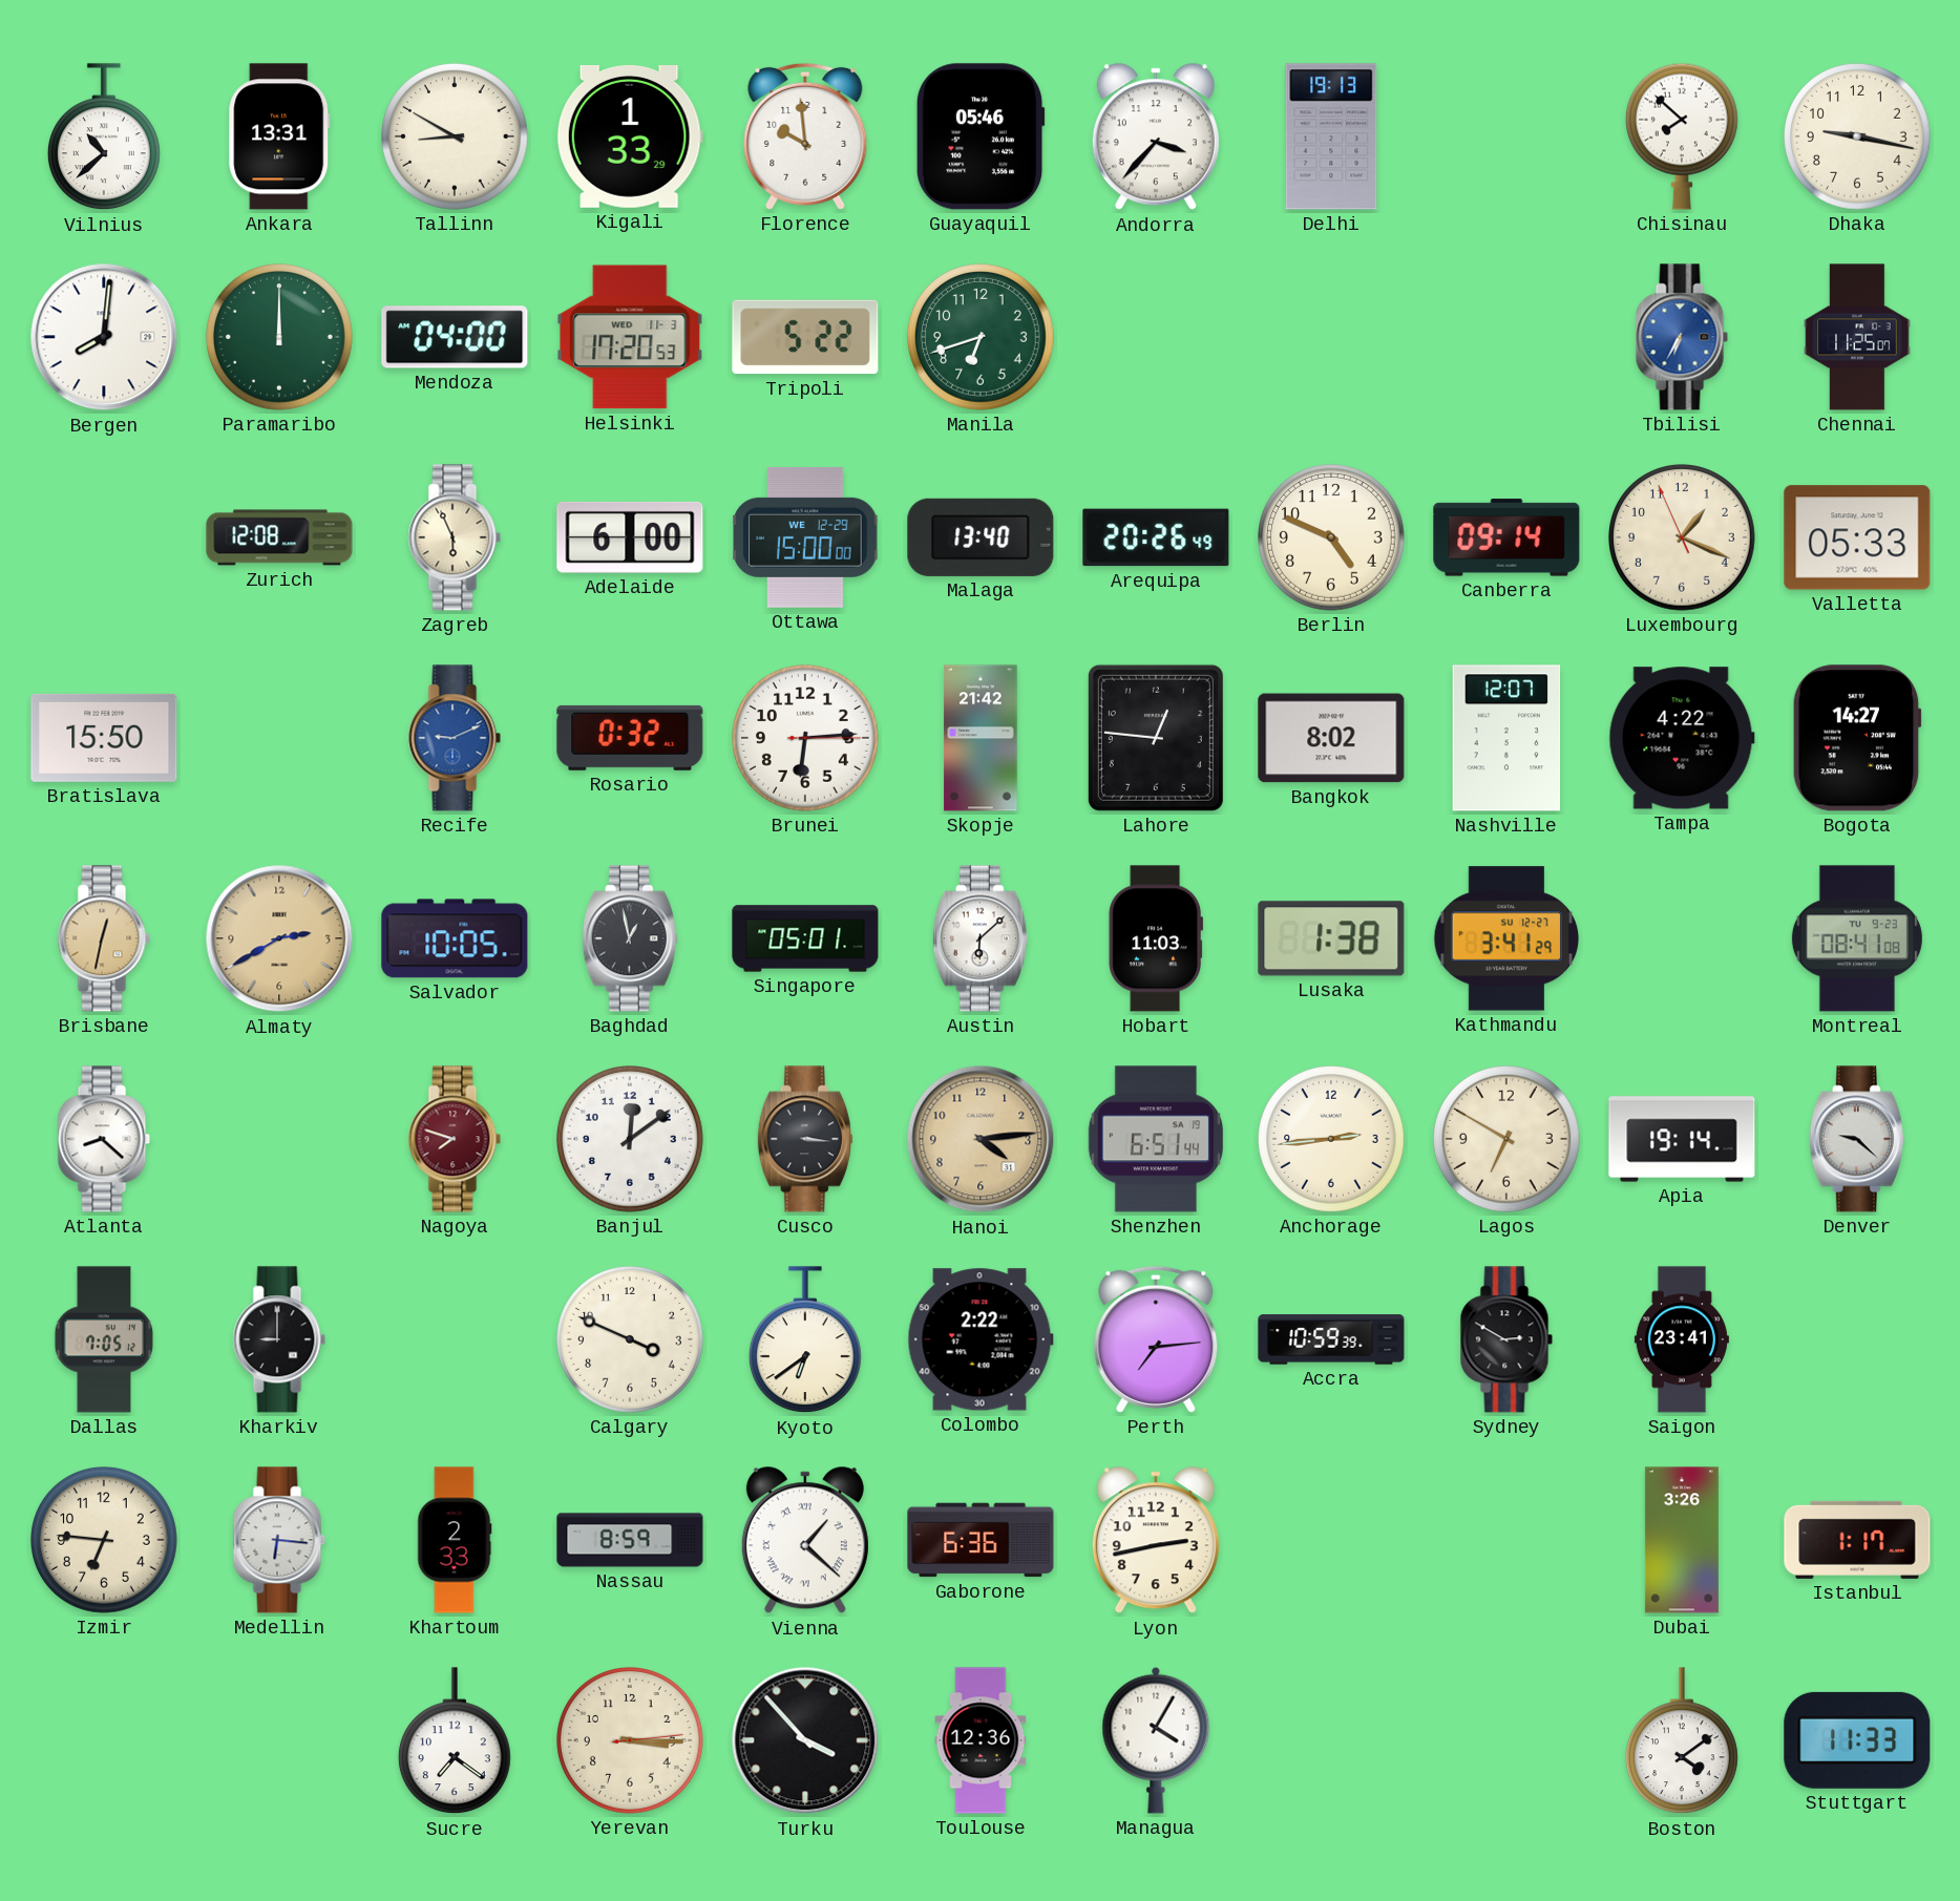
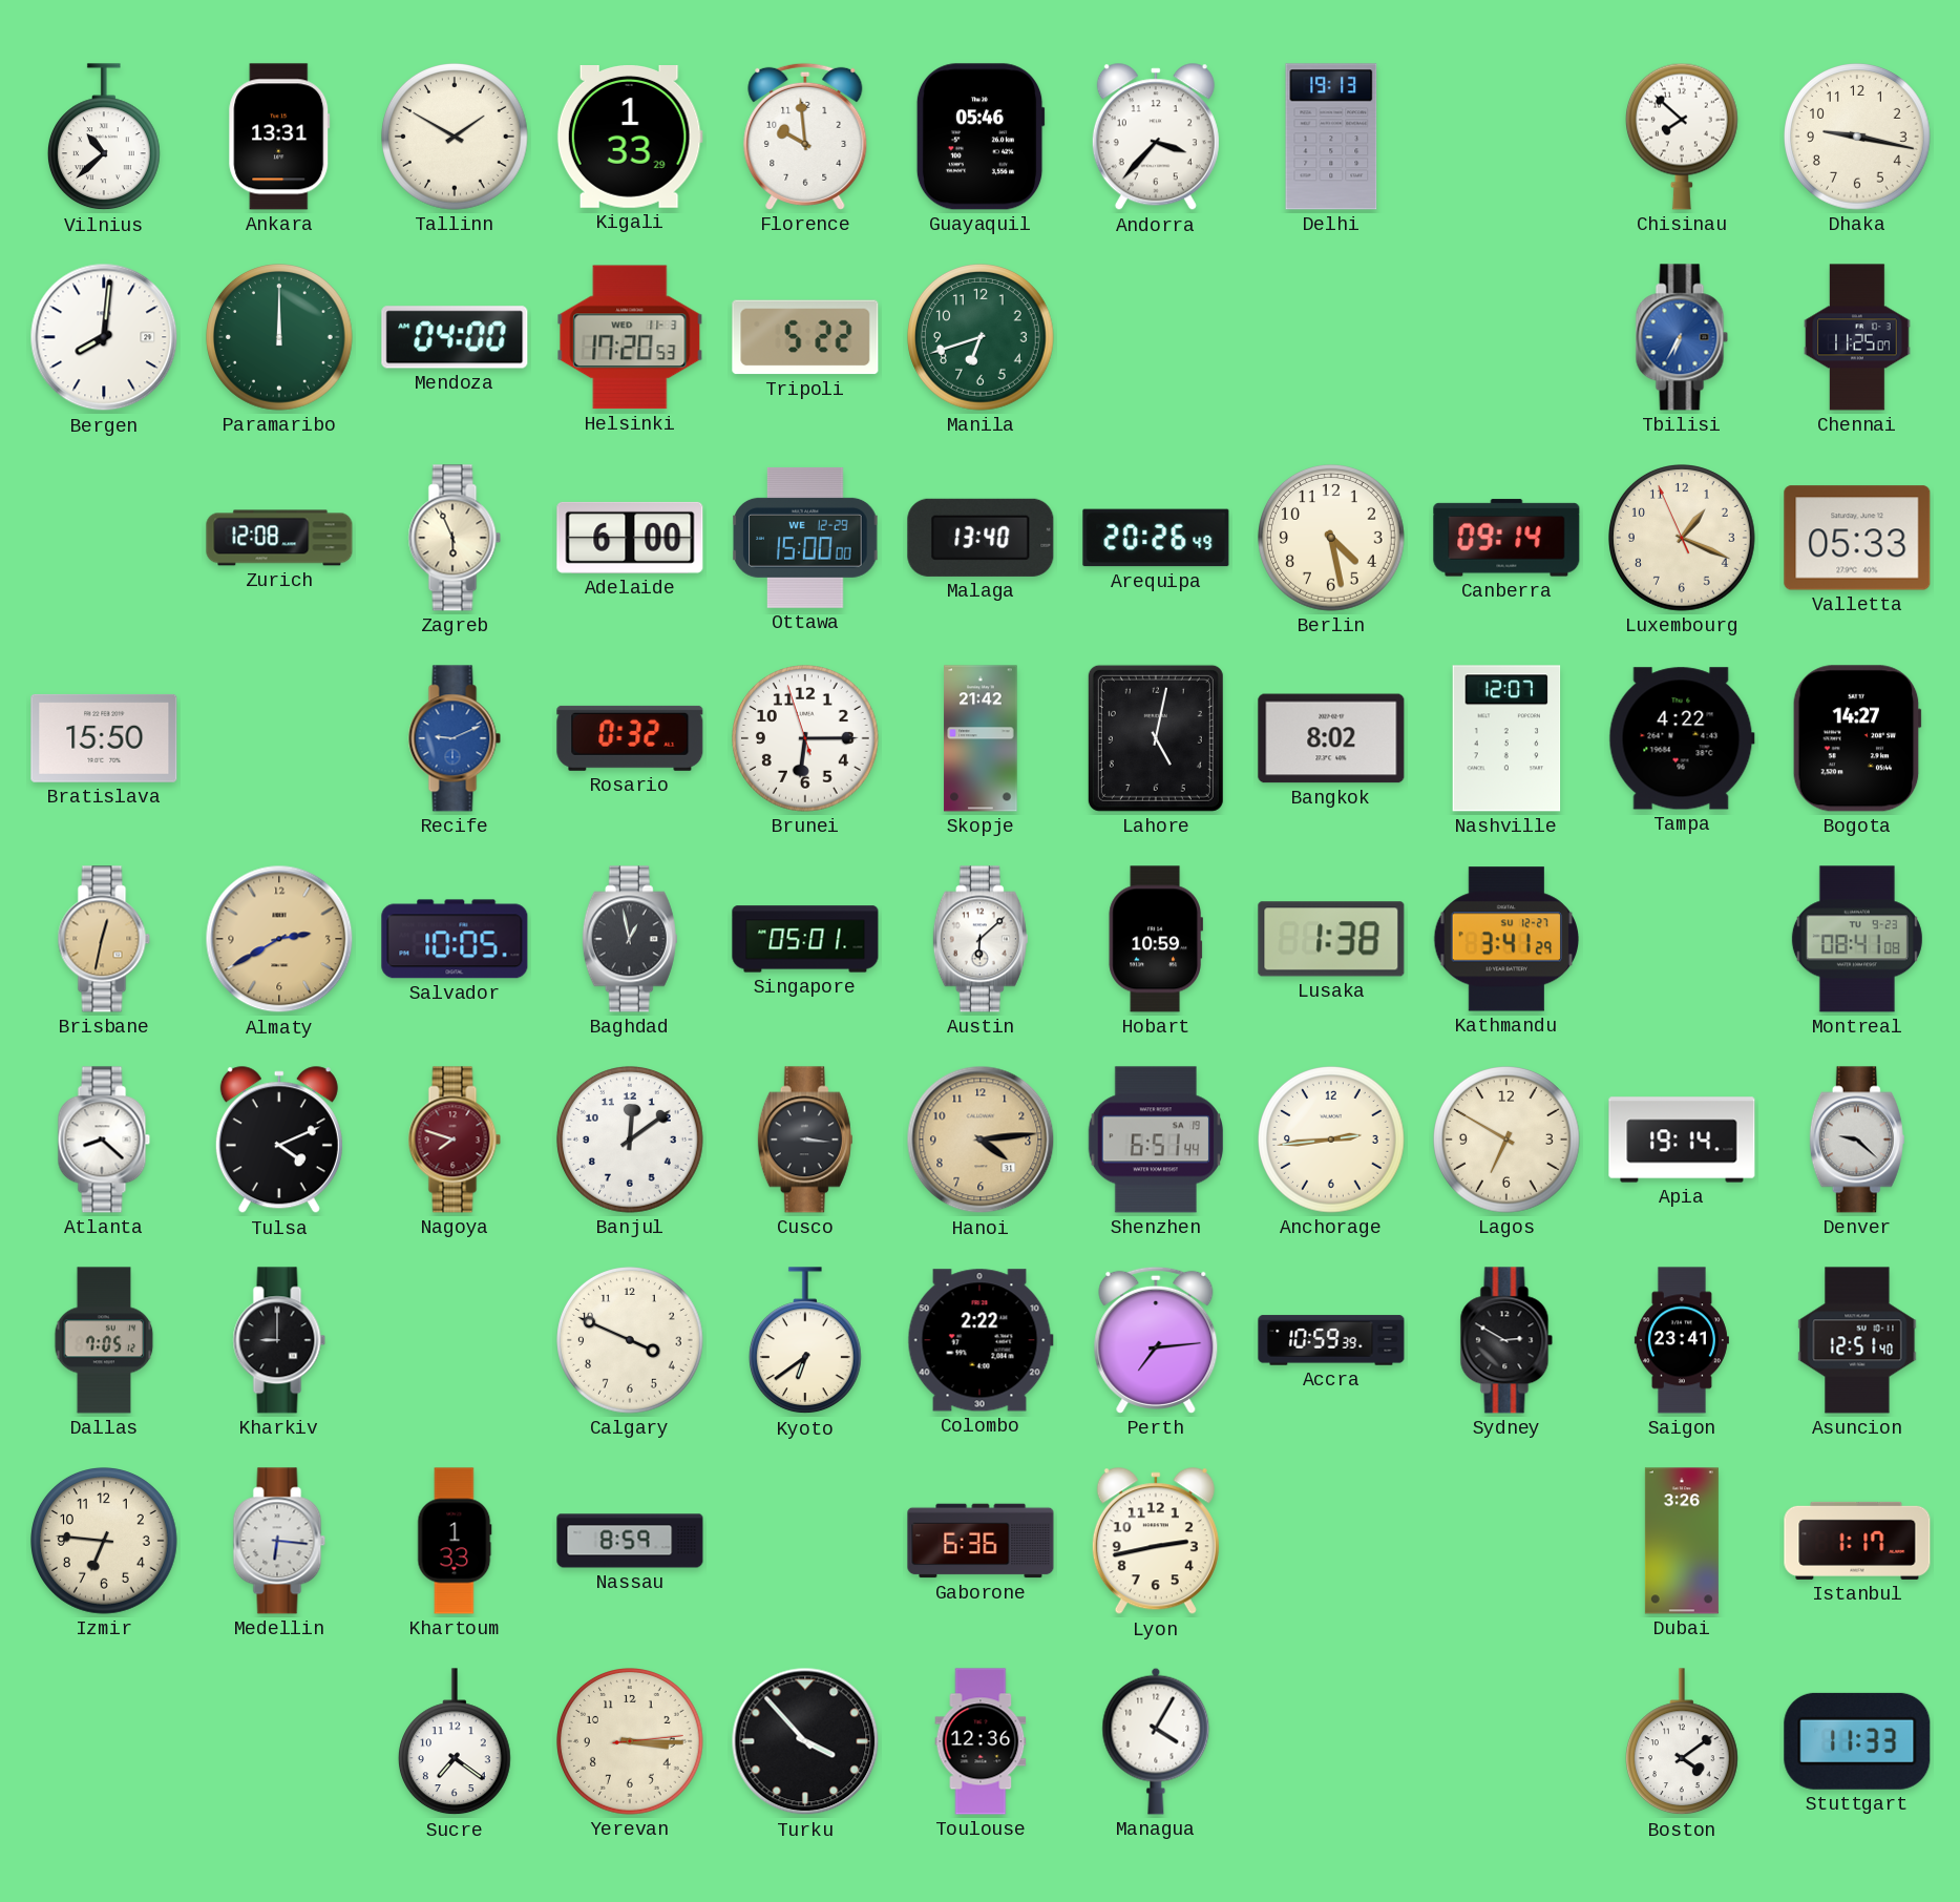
Tallinn: 8:50 -> 1:50
Berlin: 4:49 -> 4:28
Brunei: 6:14:15 -> 6:14:57
Lahore: 12:46 -> 5:02
Hobart: 11:03 -> 10:59
Tulsa: none -> 4:11
Asuncion: none -> 12:51
Khartoum: 2:33 -> 1:33
Vienna: 1:22 -> none
